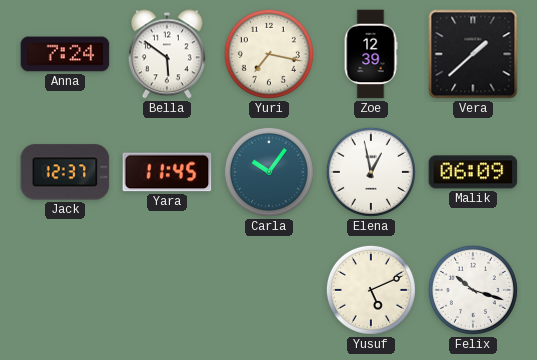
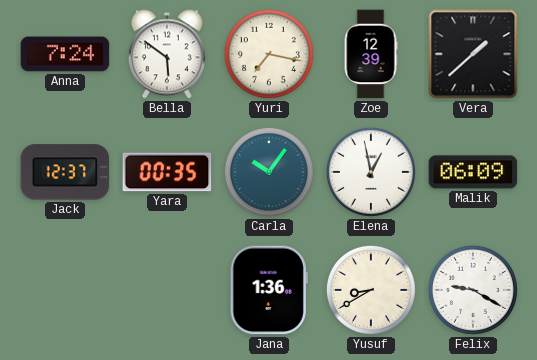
Yara: 11:45 -> 00:35
Jana: none -> 1:36
Yusuf: 5:11 -> 8:40
Felix: 10:18 -> 9:20
